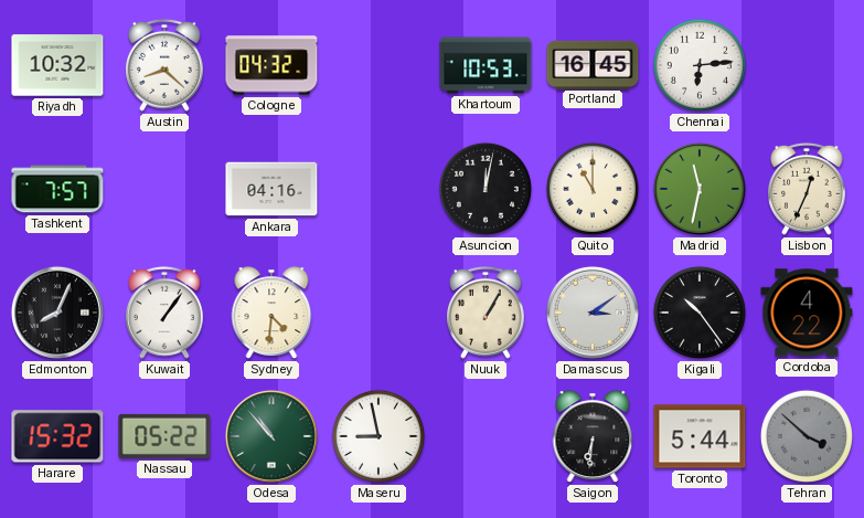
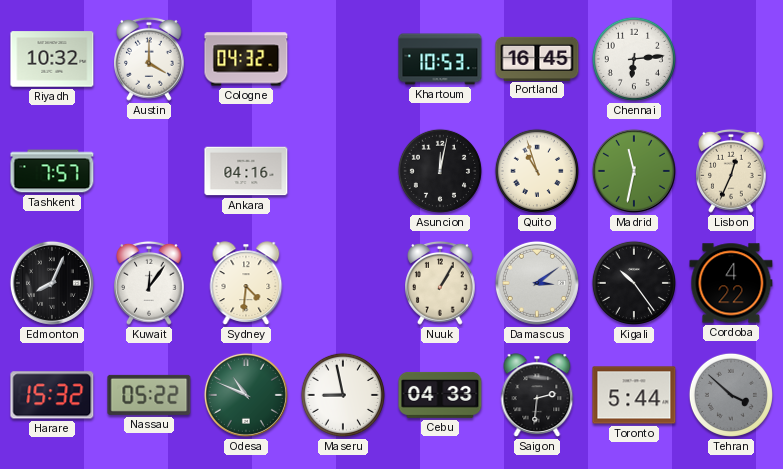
Austin: 8:22 -> 4:00
Quito: 11:00 -> 10:57
Kuwait: 1:06 -> 12:06
Odesa: 10:53 -> 10:49
Cebu: none -> 04:33
Saigon: 6:31 -> 2:31
